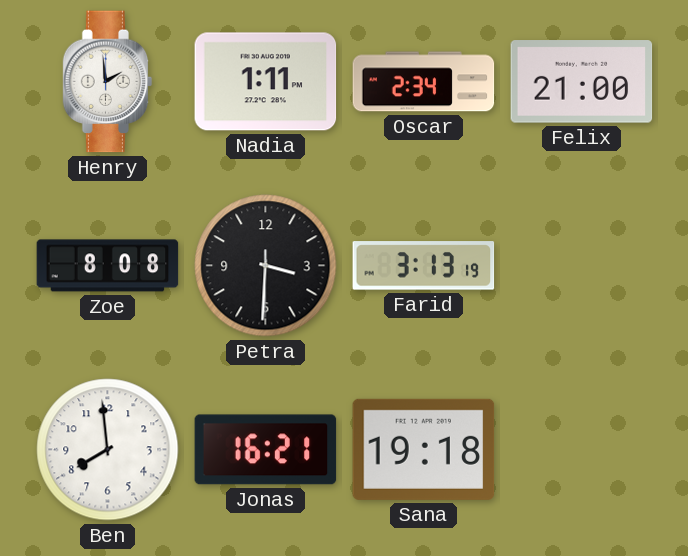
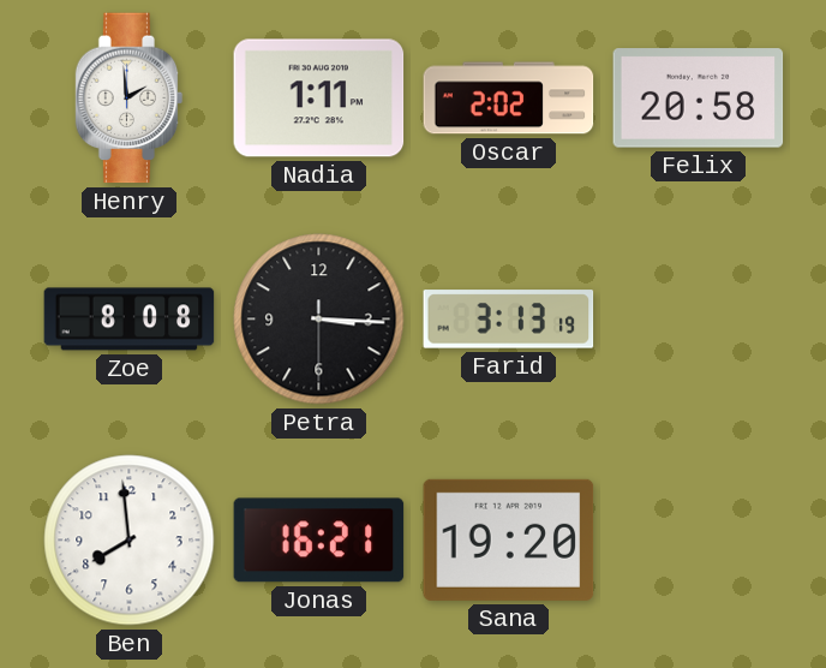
Oscar: 2:34 -> 2:02
Felix: 21:00 -> 20:58
Petra: 3:30 -> 3:15
Sana: 19:18 -> 19:20
